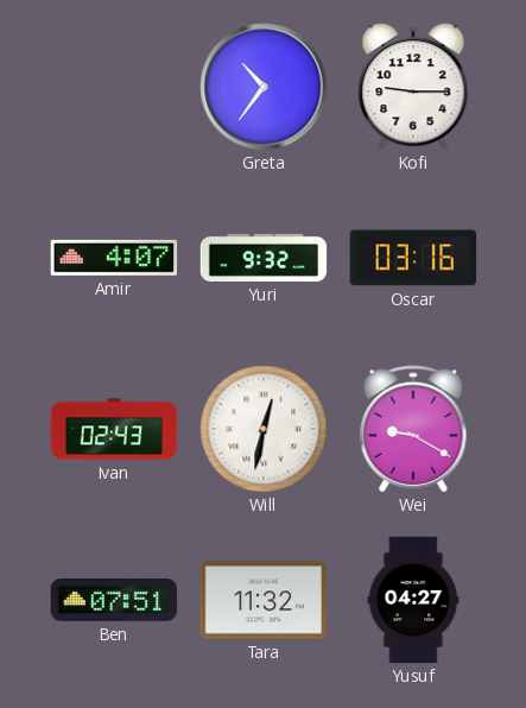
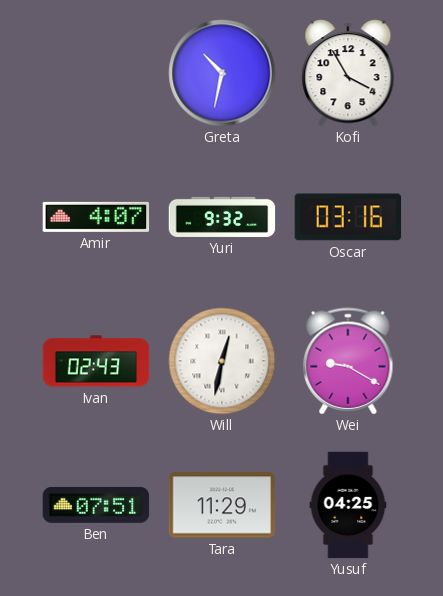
Greta: 10:36 -> 10:32
Kofi: 9:15 -> 3:55
Tara: 11:32 -> 11:29
Yusuf: 04:27 -> 04:25
